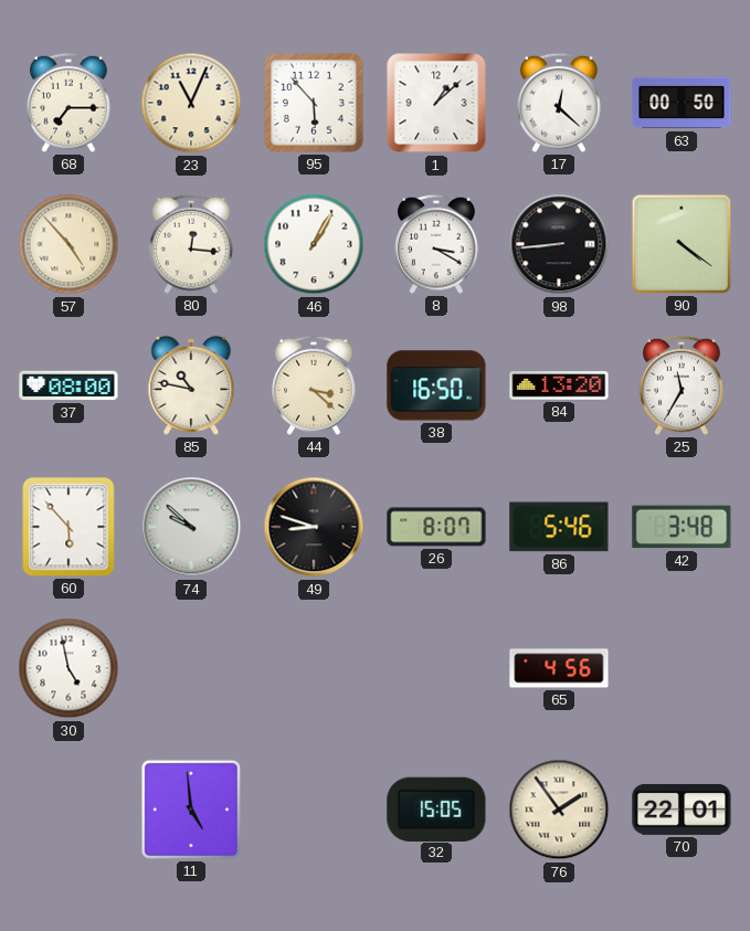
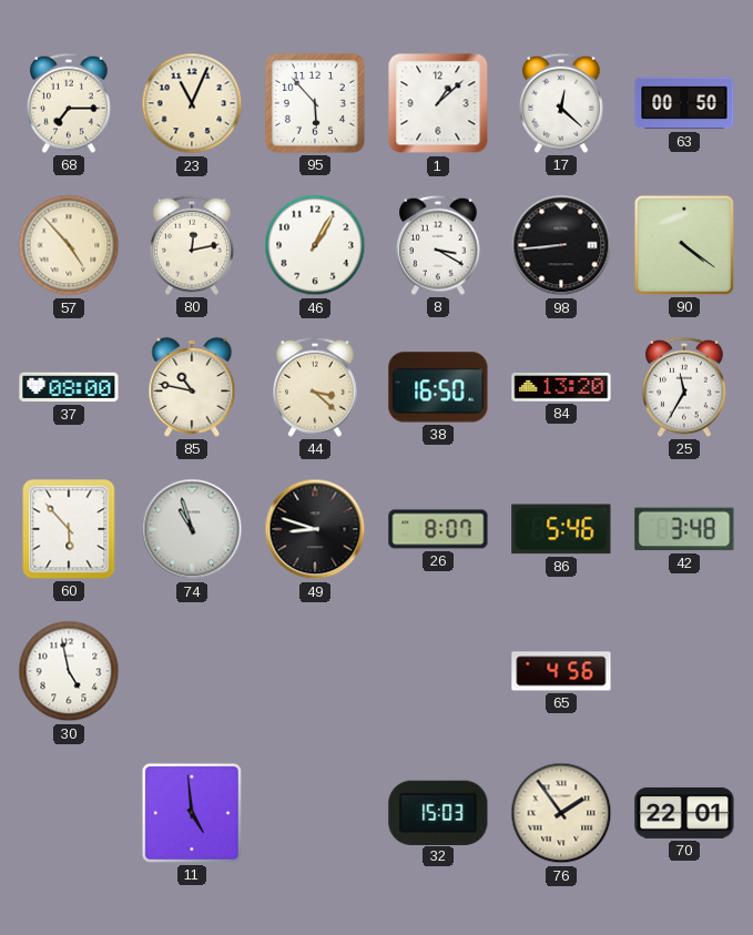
80: 12:16 -> 12:13
74: 9:52 -> 10:57
32: 15:05 -> 15:03
